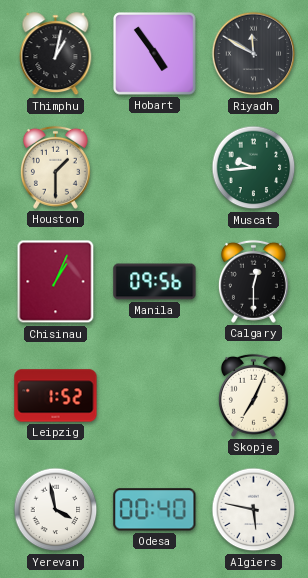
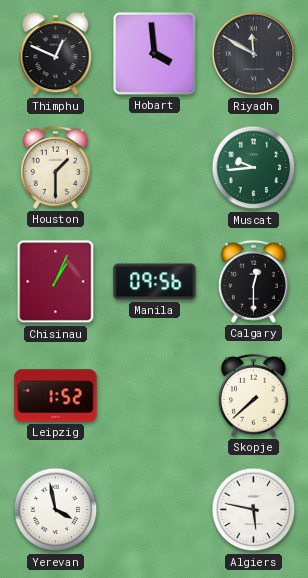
Thimphu: 1:02 -> 12:49
Hobart: 4:54 -> 3:59
Skopje: 7:04 -> 7:38
Odesa: 00:40 -> none
